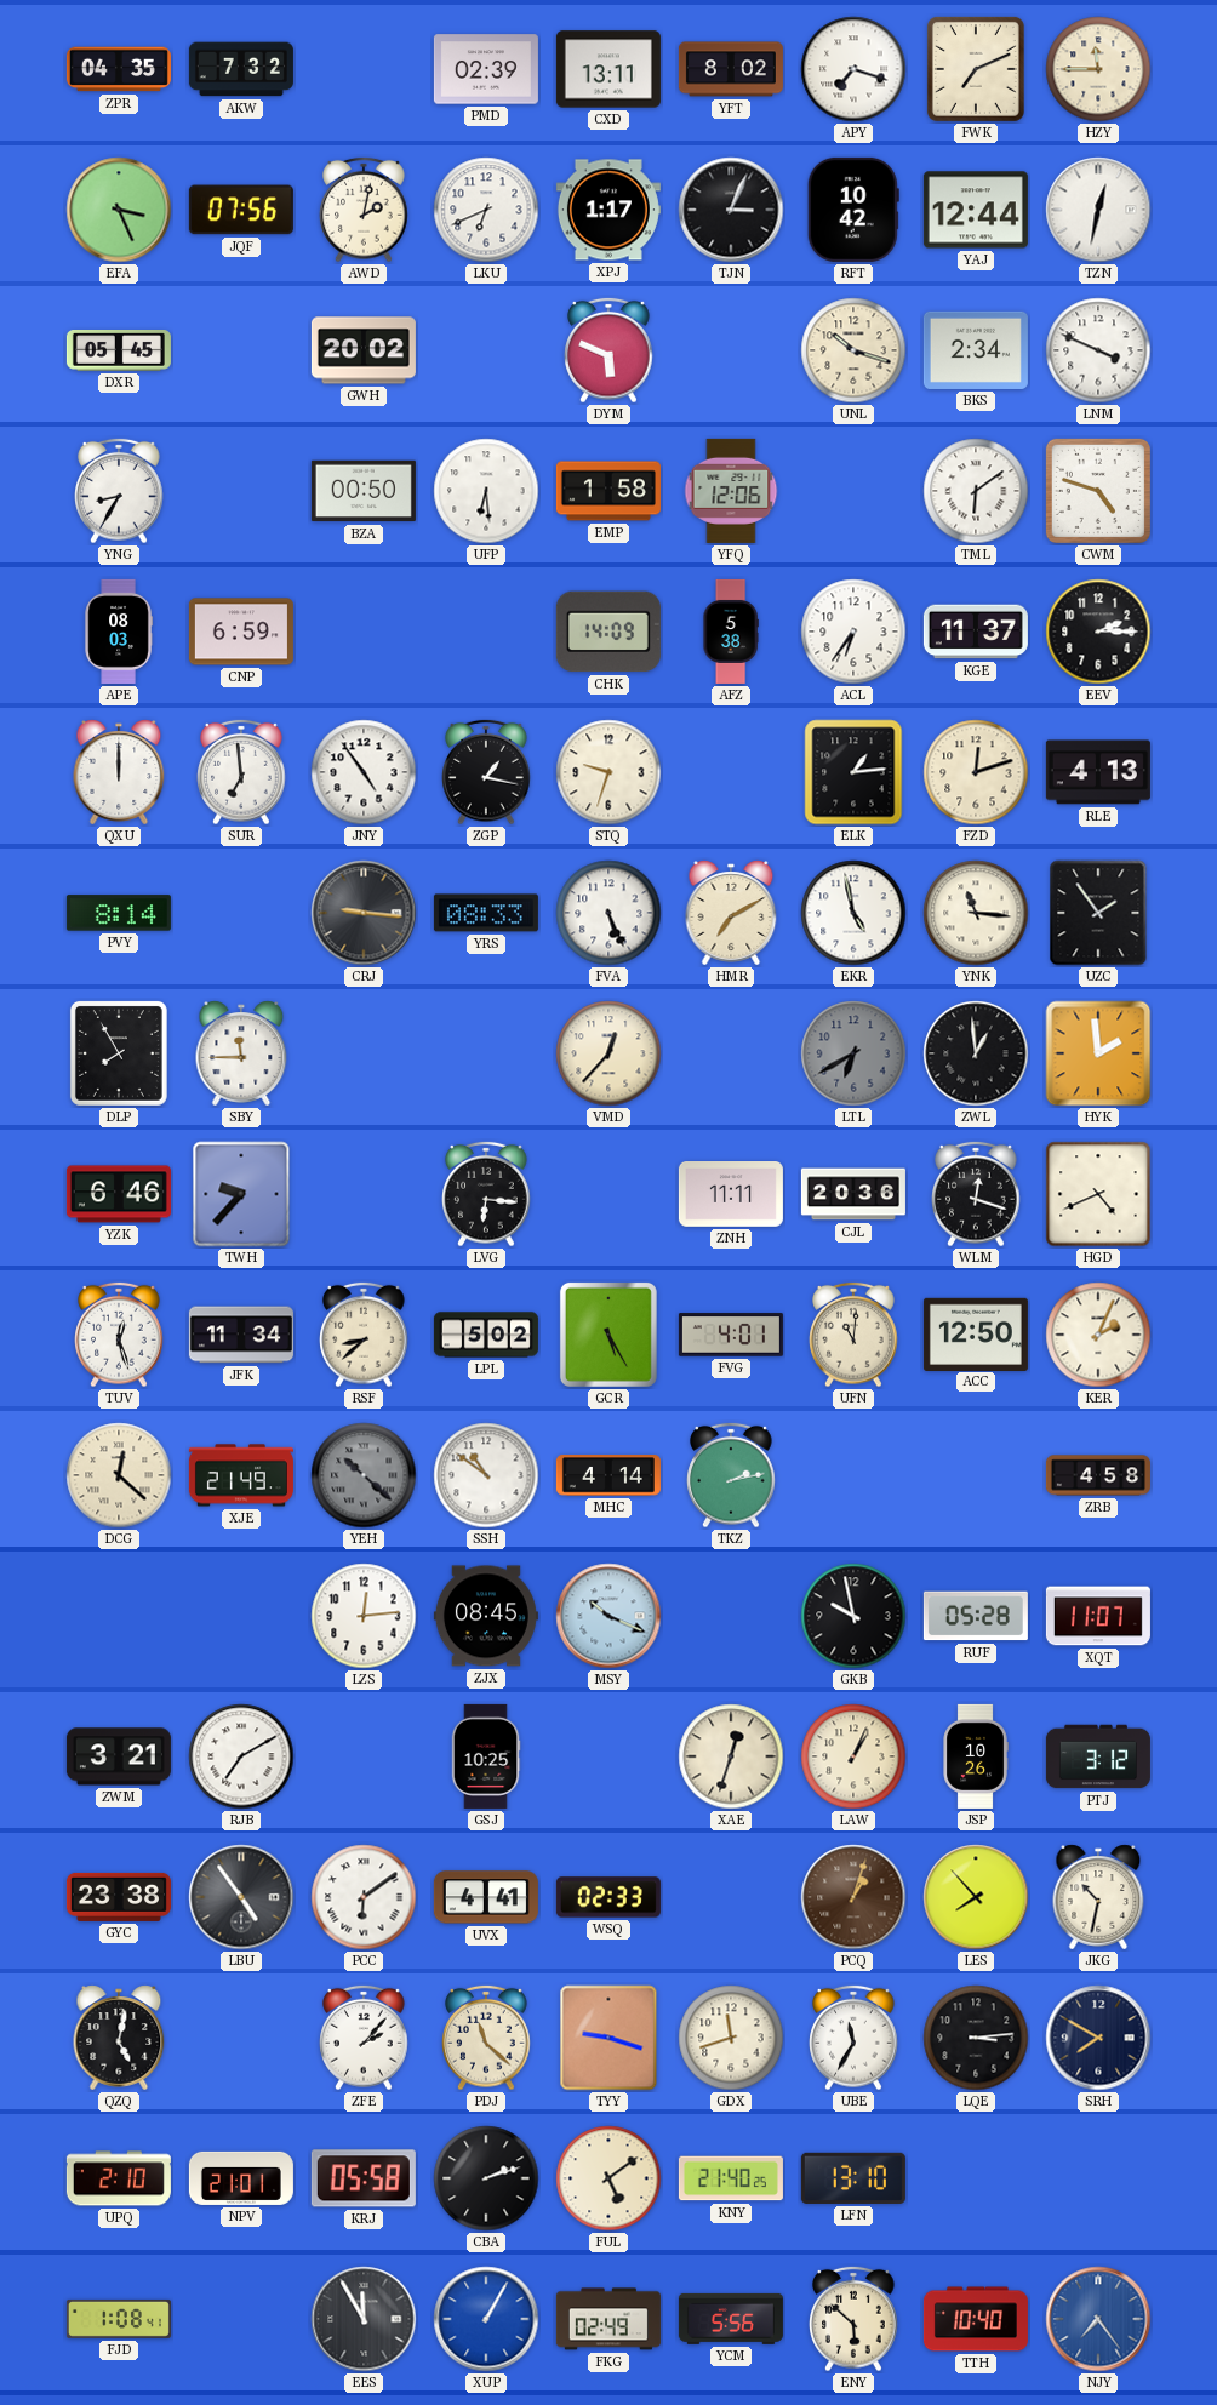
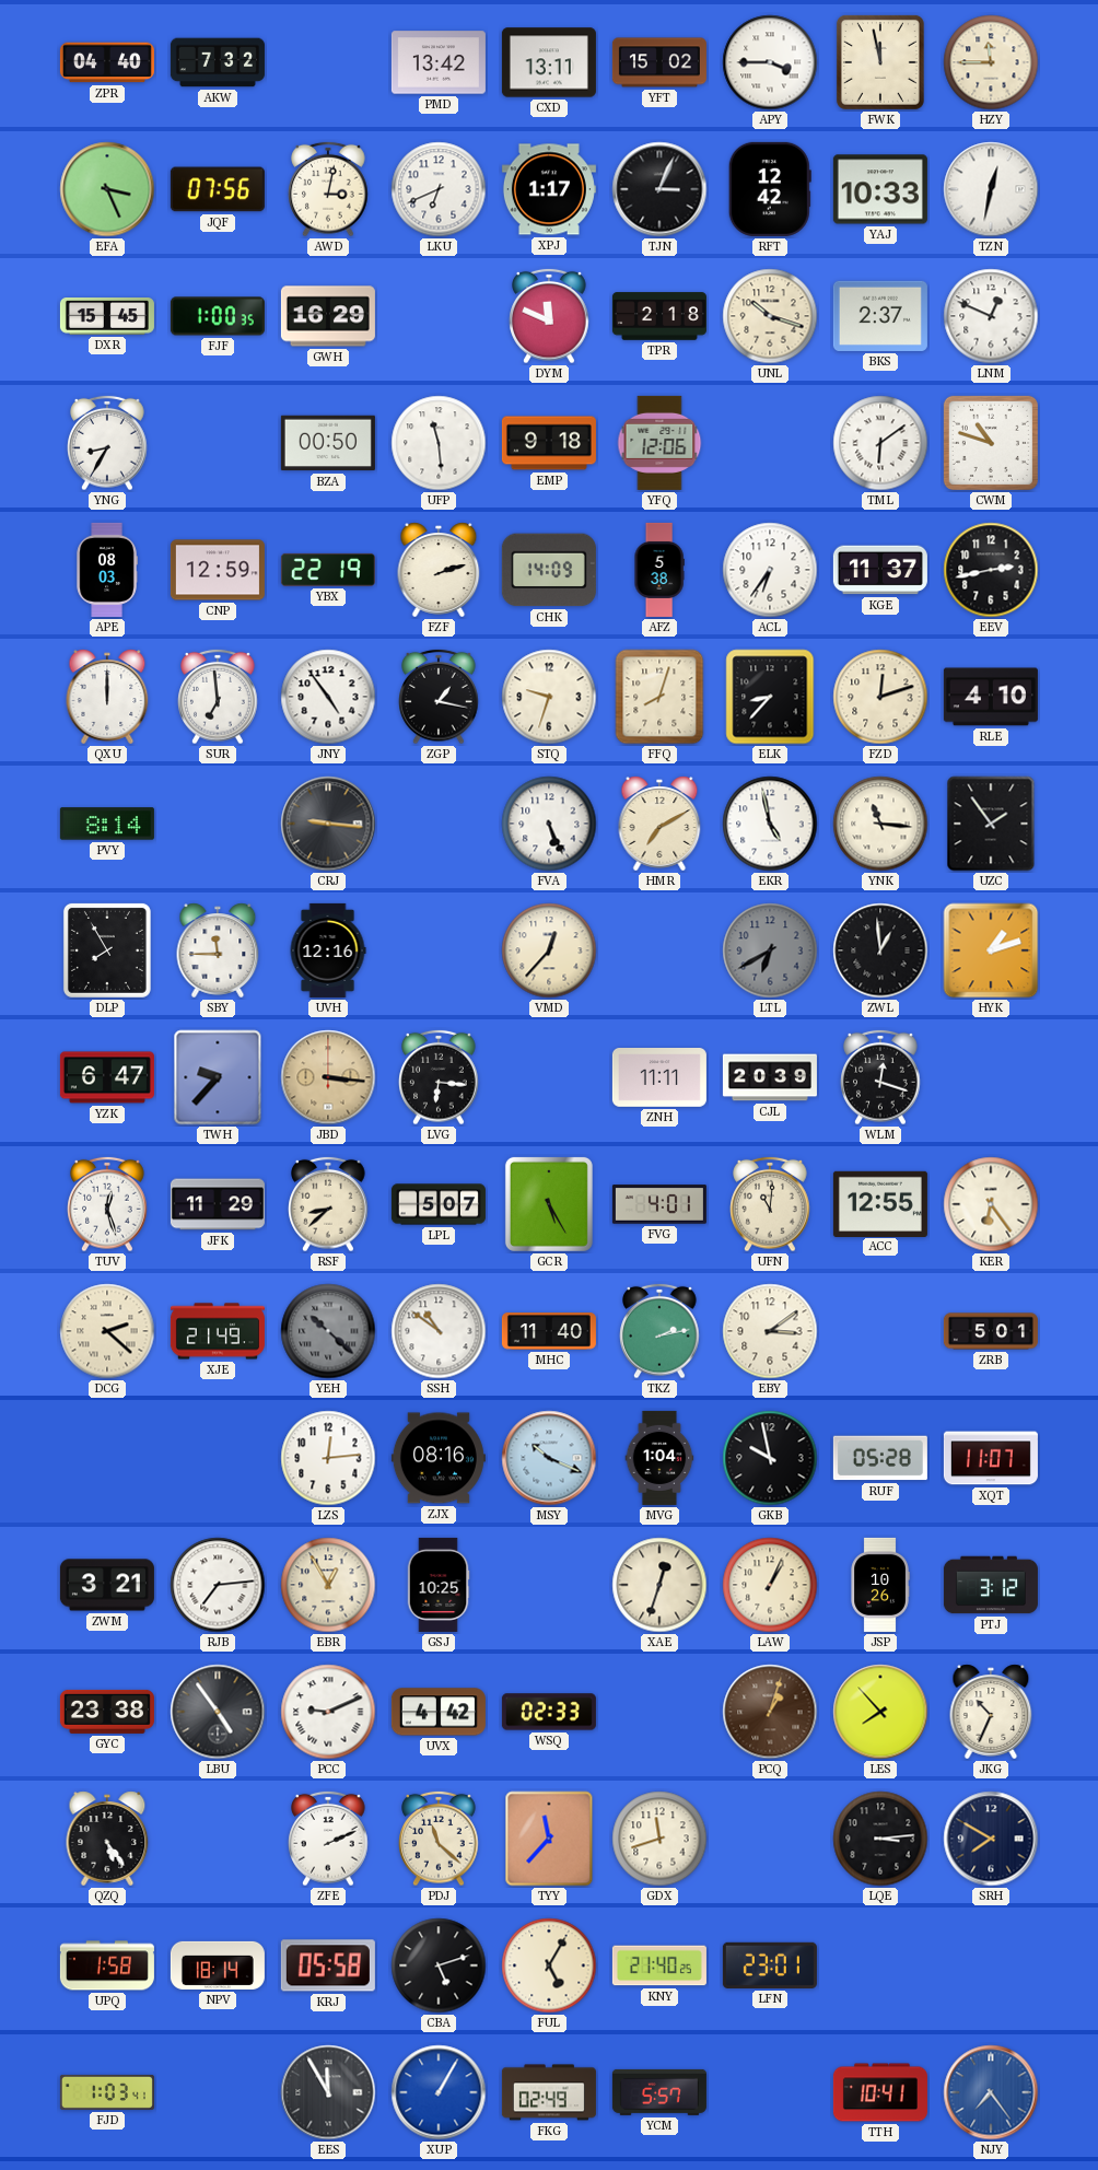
ZPR: 04:35 -> 04:40
PMD: 02:39 -> 13:42
YFT: 8:02 -> 15:02
APY: 7:18 -> 3:45
FWK: 7:11 -> 11:58
AWD: 2:02 -> 3:02
RFT: 10:42 -> 12:42
YAJ: 12:44 -> 10:33
DXR: 05:45 -> 15:45
FJF: none -> 1:00
GWH: 20:02 -> 16:29
DYM: 5:49 -> 11:49
TPR: none -> 2:18
BKS: 2:34 -> 2:37
LNM: 3:49 -> 12:49
UFP: 6:29 -> 11:29
EMP: 1:58 -> 9:18
CWM: 4:48 -> 10:48
CNP: 6:59 -> 12:59
YBX: none -> 22:19
FZF: none -> 2:12
EEV: 2:15 -> 2:43
FFQ: none -> 8:03
ELK: 1:14 -> 8:37
RLE: 4:13 -> 4:10
YRS: 08:33 -> none
UVH: none -> 12:16
HYK: 1:59 -> 1:12
YZK: 6:46 -> 6:47
JBD: none -> 3:16
CJL: 20:36 -> 20:39
HGD: 4:41 -> none
JFK: 11:34 -> 11:29
LPL: 5:02 -> 5:07
ACC: 12:50 -> 12:55
KER: 2:04 -> 6:24
DCG: 12:22 -> 2:22
MHC: 4:14 -> 11:40
EBY: none -> 3:09
ZRB: 4:58 -> 5:01
ZJX: 08:45 -> 08:16
MVG: none -> 1:04
RJB: 7:10 -> 7:14
EBR: none -> 12:55
PCC: 6:09 -> 9:11
UVX: 4:41 -> 4:42
JKG: 10:32 -> 10:34
QZQ: 5:02 -> 5:24
ZFE: 2:07 -> 2:11
TYY: 9:18 -> 11:37
UBE: 11:35 -> none
UPQ: 2:10 -> 1:58
NPV: 21:01 -> 18:14
CBA: 2:12 -> 5:12
FUL: 5:09 -> 5:05
LFN: 13:10 -> 23:01
FJD: 1:08 -> 1:03
YCM: 5:56 -> 5:57
ENY: 5:52 -> none
TTH: 10:40 -> 10:41
